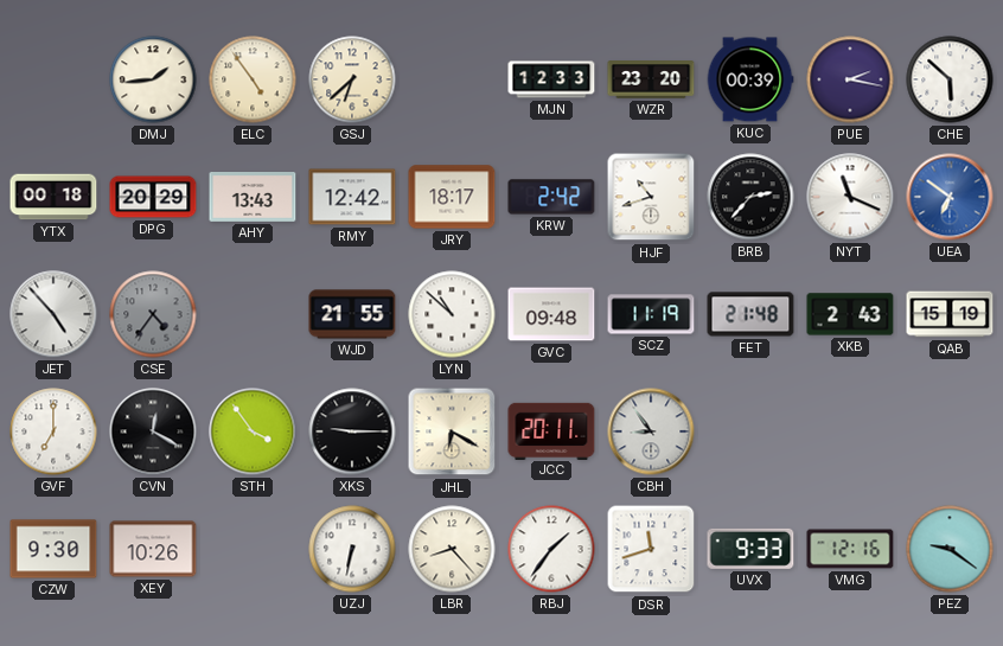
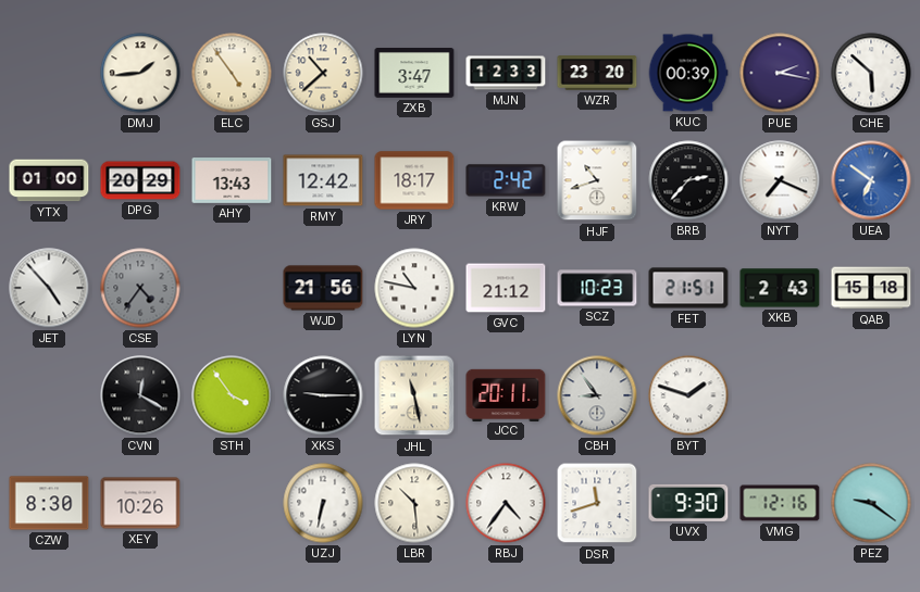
GSJ: 6:38 -> 10:38
ZXB: none -> 3:47
YTX: 00:18 -> 01:00
NYT: 11:19 -> 7:19
WJD: 21:55 -> 21:56
LYN: 10:52 -> 10:47
GVC: 09:48 -> 21:12
SCZ: 11:19 -> 10:23
FET: 21:48 -> 21:51
QAB: 15:19 -> 15:18
GVF: 7:00 -> none
JHL: 6:20 -> 11:28
BYT: none -> 1:48
CZW: 9:30 -> 8:30
LBR: 8:23 -> 10:29
RBJ: 1:36 -> 4:36
UVX: 9:33 -> 9:30
